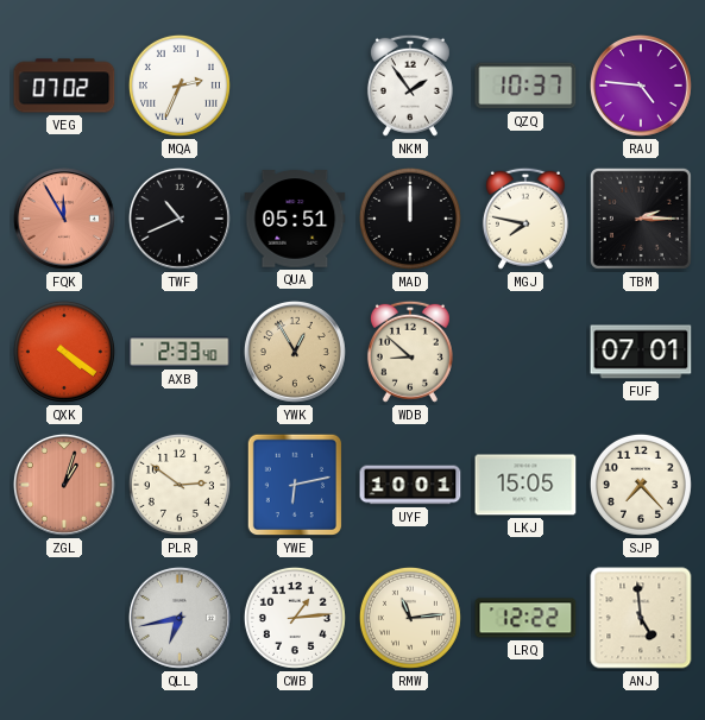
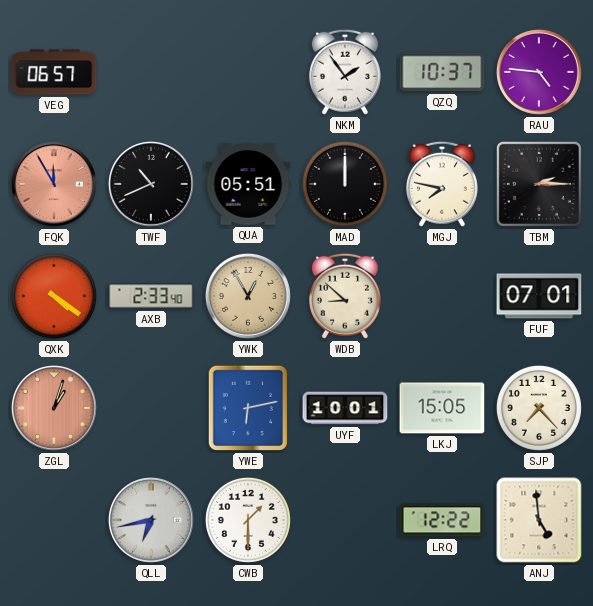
VEG: 07:02 -> 06:57
MQA: 2:34 -> none
PLR: 2:51 -> none
CWB: 1:14 -> 1:30
RMW: 11:14 -> none
